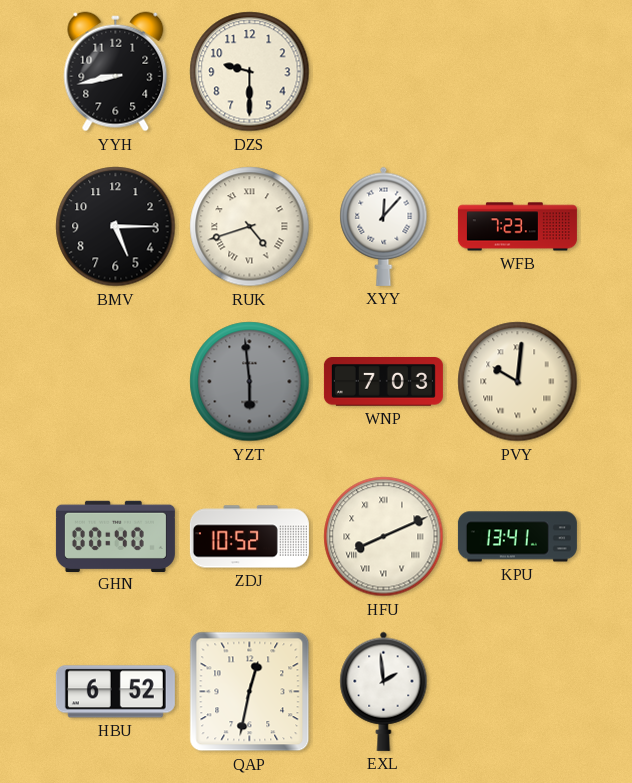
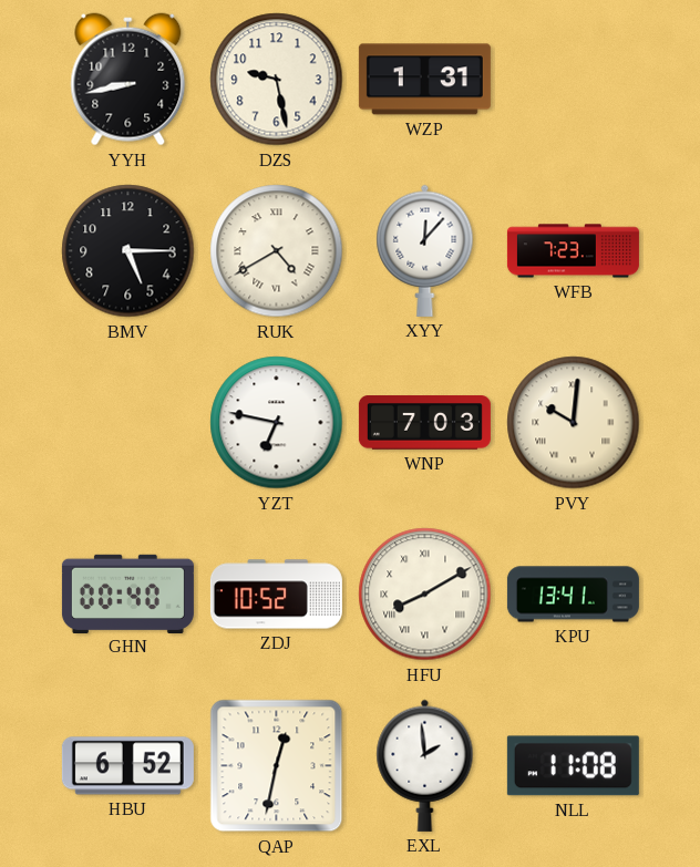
DZS: 9:30 -> 9:28
WZP: none -> 1:31
RUK: 4:42 -> 4:40
YZT: 5:59 -> 6:47
YZT dial: grey -> white
HFU: 8:11 -> 8:10
NLL: none -> 11:08
